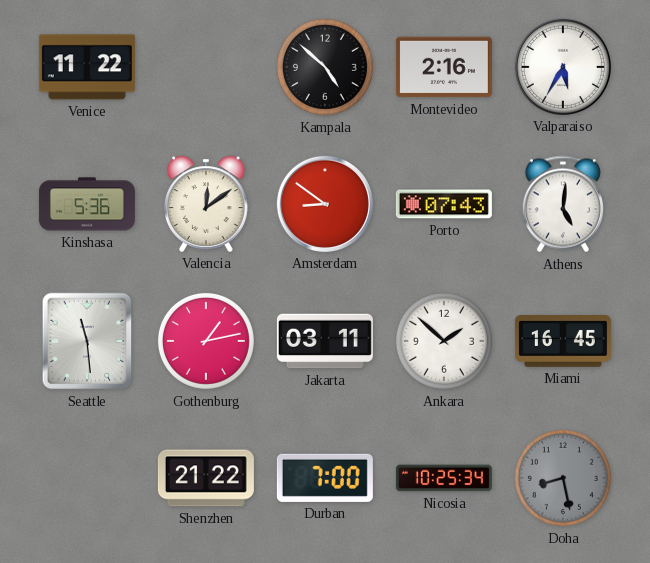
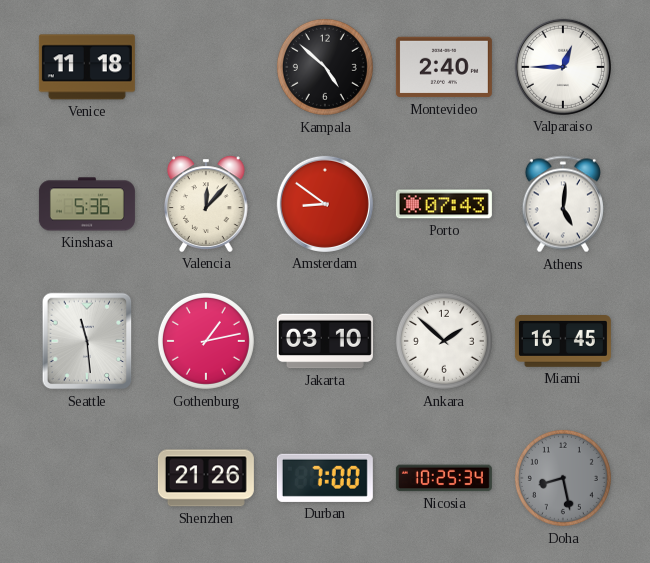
Venice: 11:22 -> 11:18
Montevideo: 2:16 -> 2:40
Valparaiso: 5:35 -> 12:45
Valencia: 12:09 -> 12:07
Jakarta: 03:11 -> 03:10
Shenzhen: 21:22 -> 21:26
